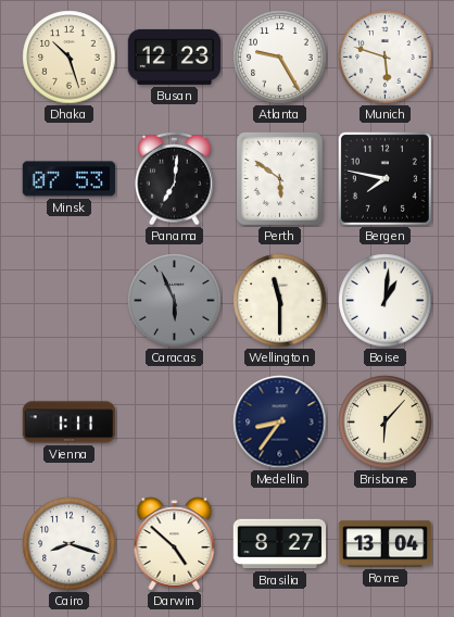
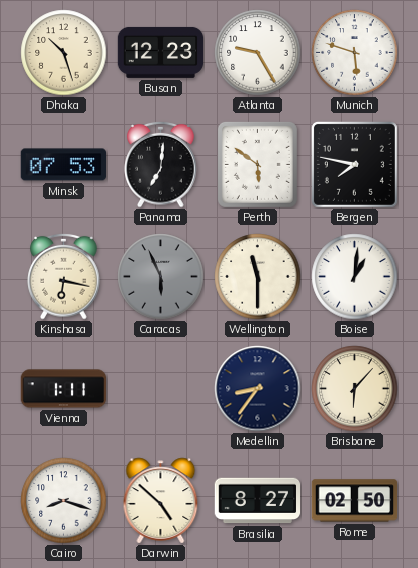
Kinshasa: none -> 6:17
Rome: 13:04 -> 02:50
